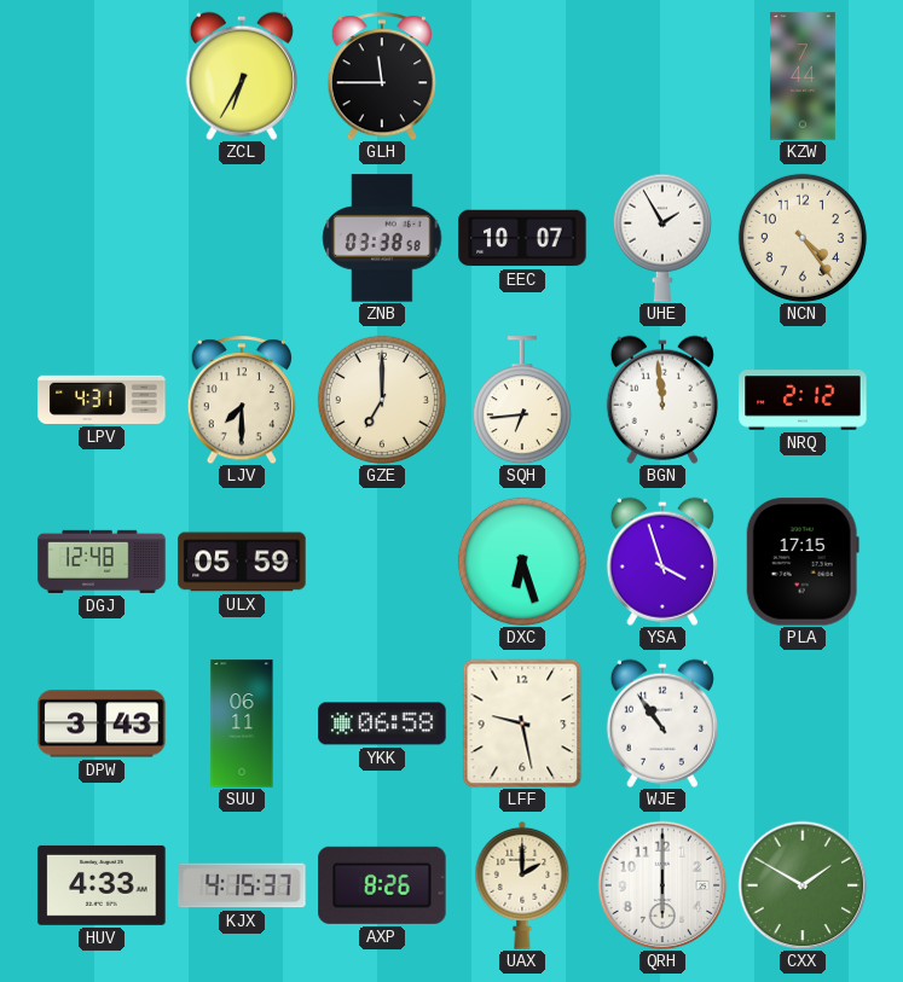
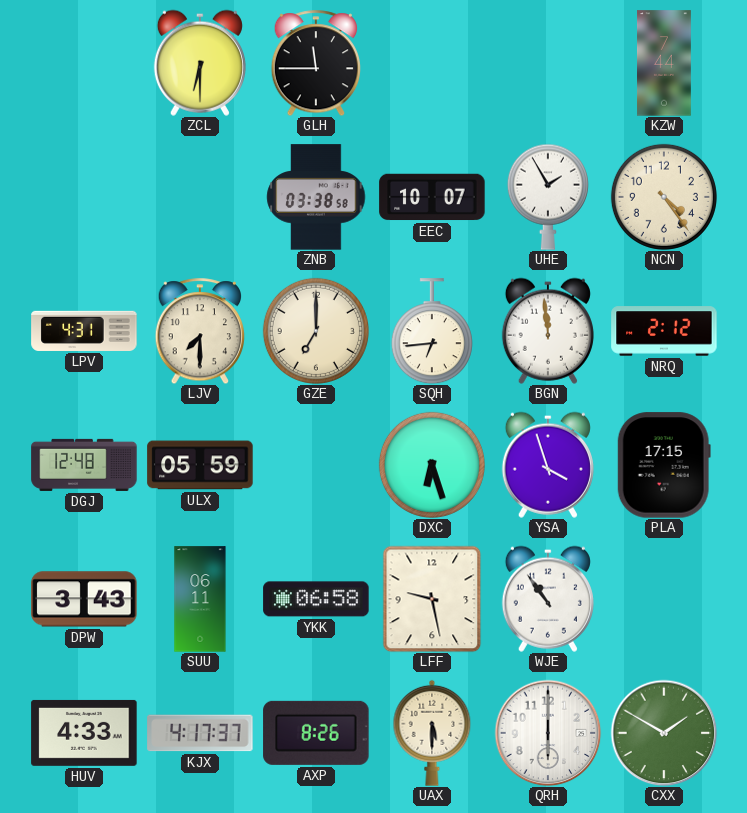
ZCL: 6:35 -> 6:30
KJX: 4:15 -> 4:17
UAX: 2:00 -> 5:30
